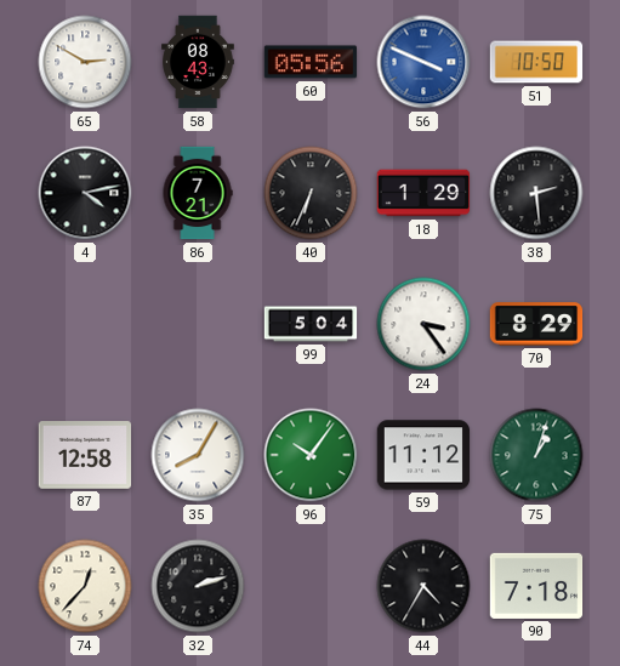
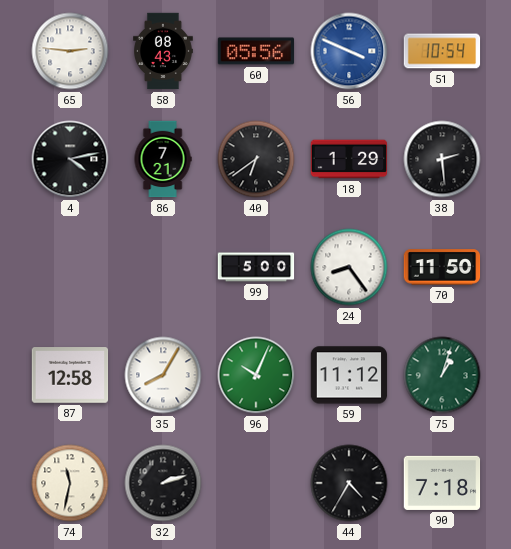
65: 2:50 -> 2:46
51: 10:50 -> 10:54
40: 6:34 -> 6:39
99: 5:04 -> 5:00
24: 3:24 -> 8:24
70: 8:29 -> 11:50
96: 10:06 -> 10:04
74: 12:37 -> 11:32
